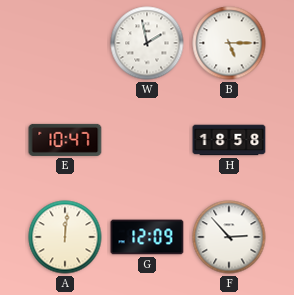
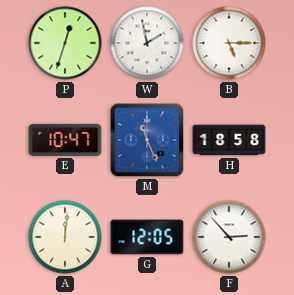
P: none -> 12:33
M: none -> 11:26
G: 12:09 -> 12:05
